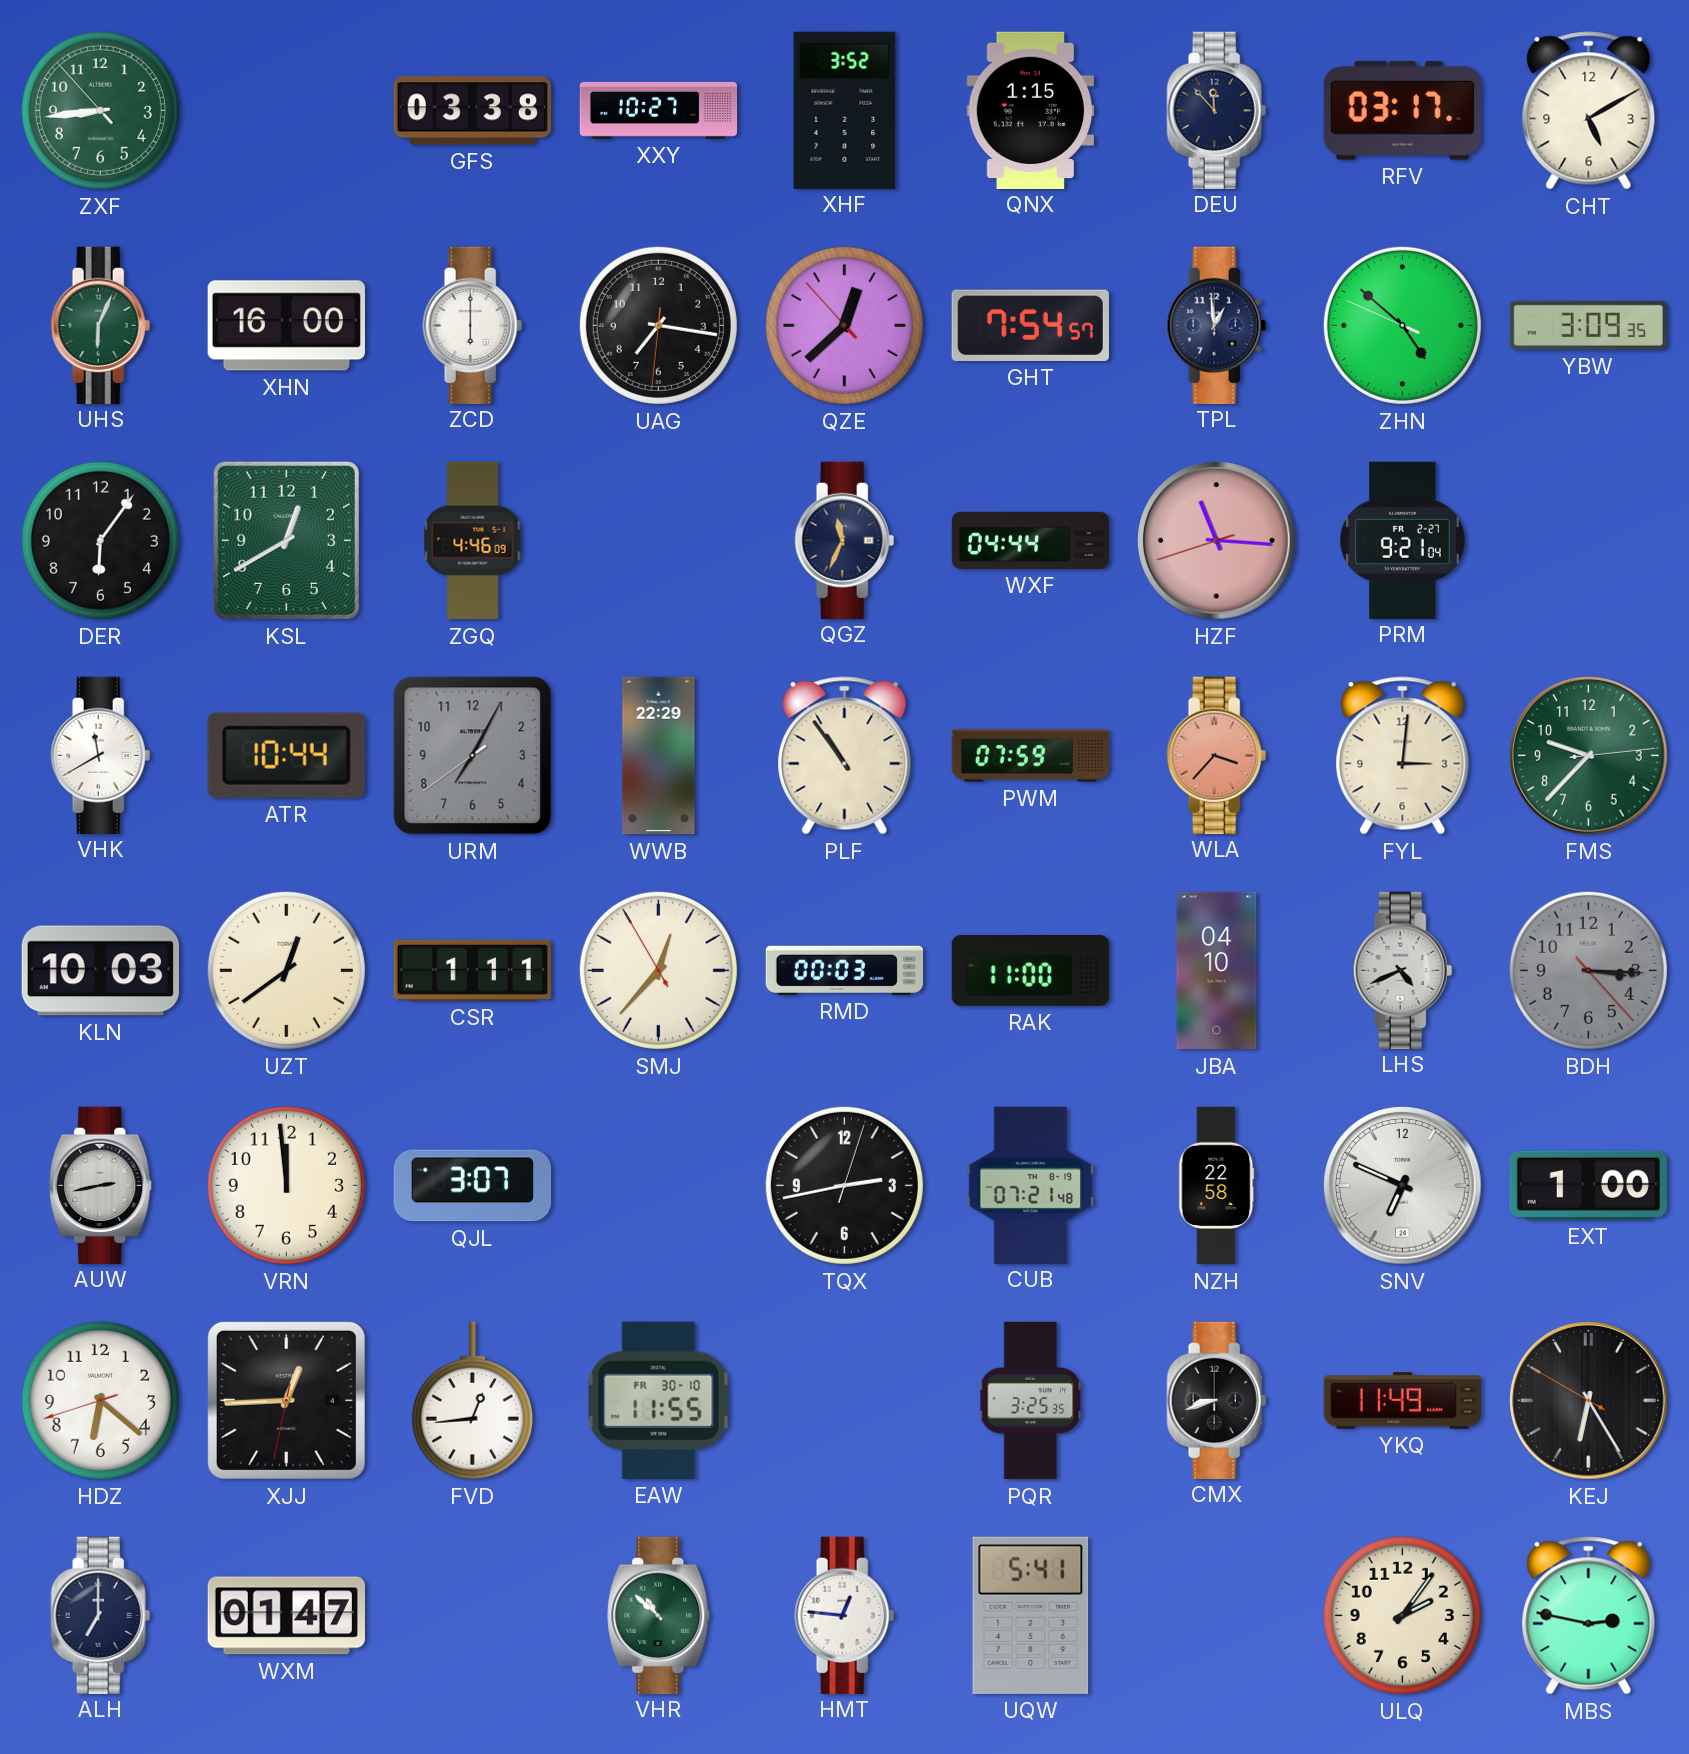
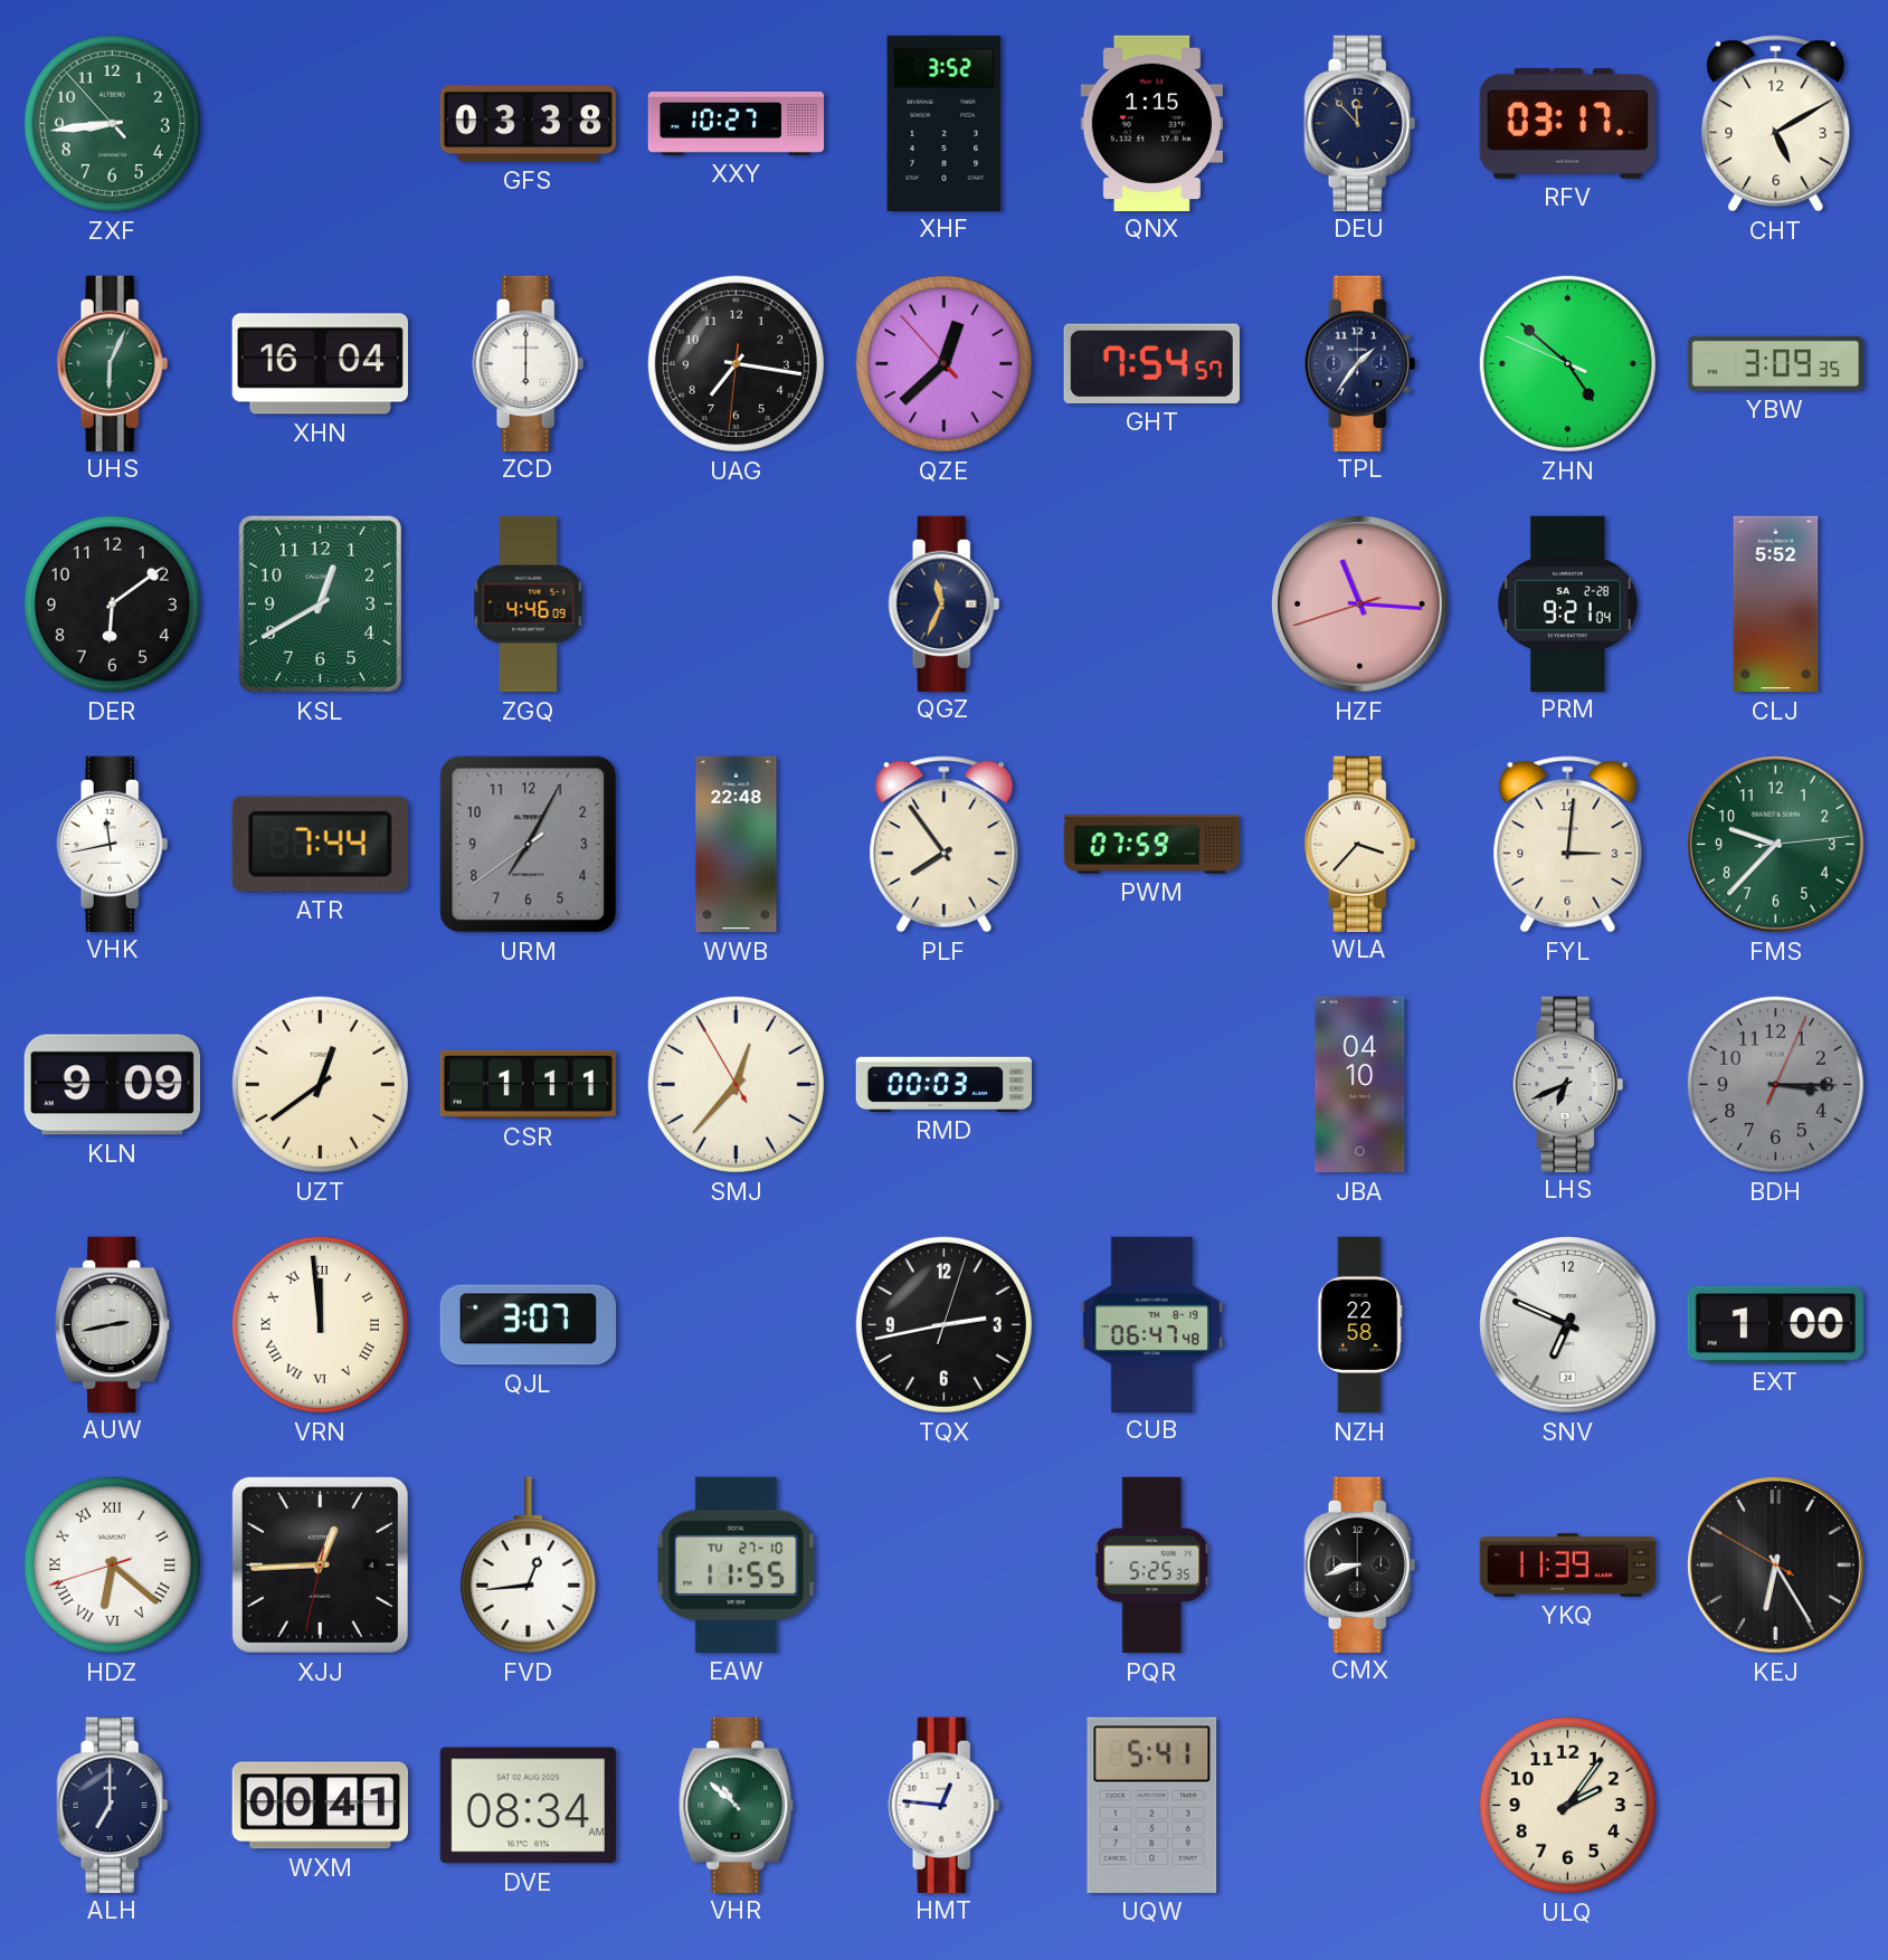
XHN: 16:00 -> 16:04
TPL: 12:59 -> 1:36
DER: 6:06 -> 6:09
WXF: 04:44 -> none
PRM date: FR 2-27 -> SA 2-28
CLJ: none -> 5:52
VHK: 11:40 -> 11:43
ATR: 10:44 -> 7:44
WWB: 22:29 -> 22:48
PLF: 10:54 -> 7:54
WLA dial: salmon -> cream
KLN: 10:03 -> 9:09
RAK: 11:00 -> none
LHS: 4:41 -> 6:41
BDH: 3:15:23 -> 3:15:04
VRN numerals: Arabic -> Roman
CUB: 07:21 -> 06:47
HDZ numerals: Arabic -> Roman
EAW date: FR 30-10 -> TU 27-10
PQR: 3:25 -> 5:25
YKQ: 11:49 -> 11:39
WXM: 01:47 -> 00:41
DVE: none -> 08:34
MBS: 2:47 -> none
